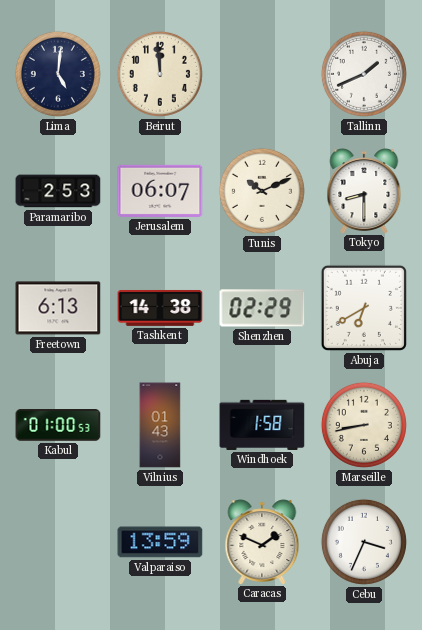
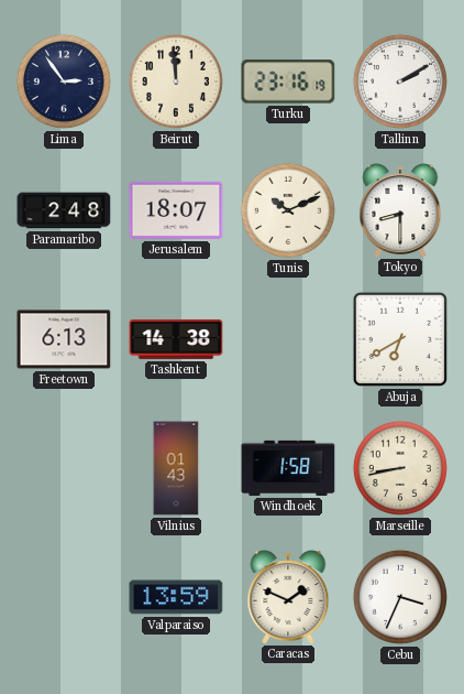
Lima: 5:01 -> 2:54
Turku: none -> 23:16
Tallinn: 1:41 -> 2:10
Paramaribo: 2:53 -> 2:48
Jerusalem: 06:07 -> 18:07
Shenzhen: 02:29 -> none
Kabul: 01:00 -> none
